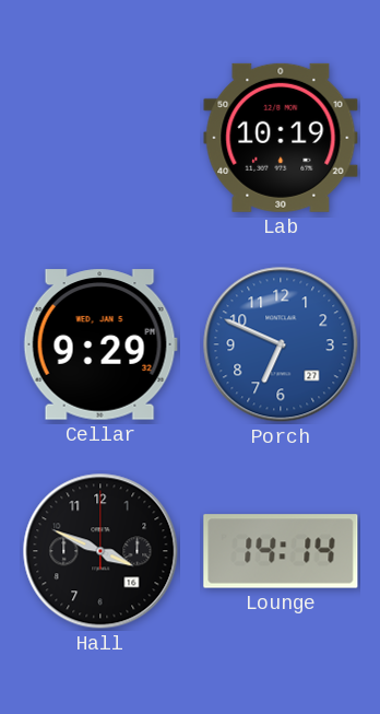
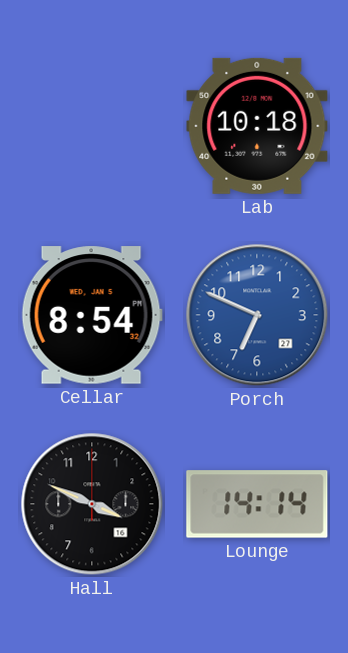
Lab: 10:19 -> 10:18
Cellar: 9:29 -> 8:54
